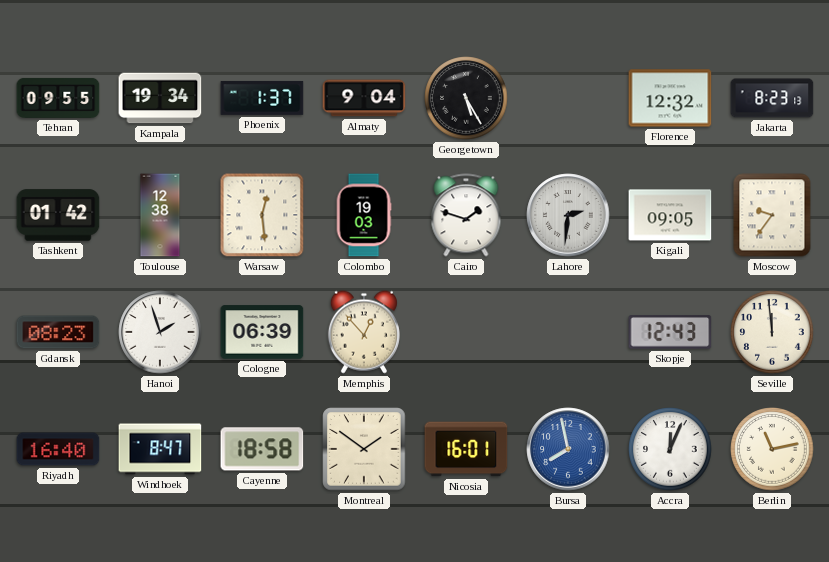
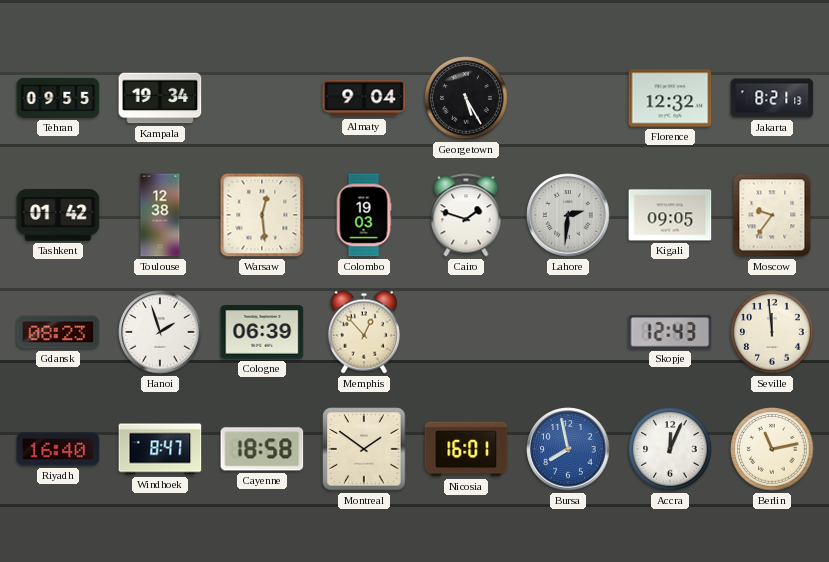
Phoenix: 1:37 -> none
Jakarta: 8:23 -> 8:21
